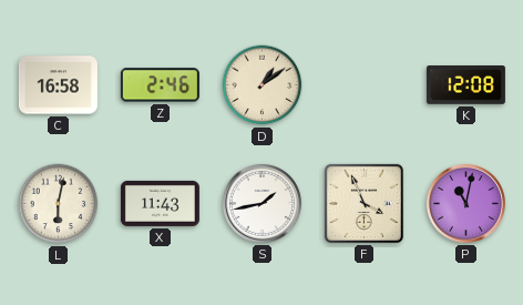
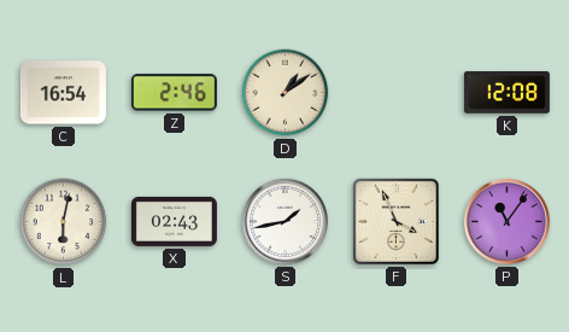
C: 16:58 -> 16:54
X: 11:43 -> 02:43
P: 11:02 -> 11:06
